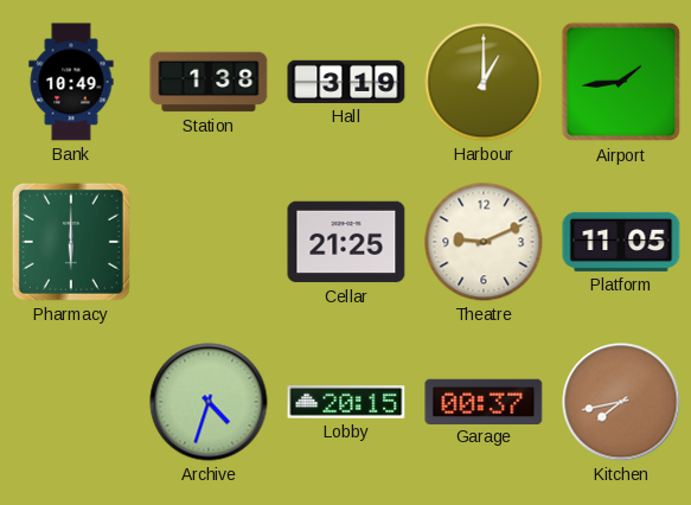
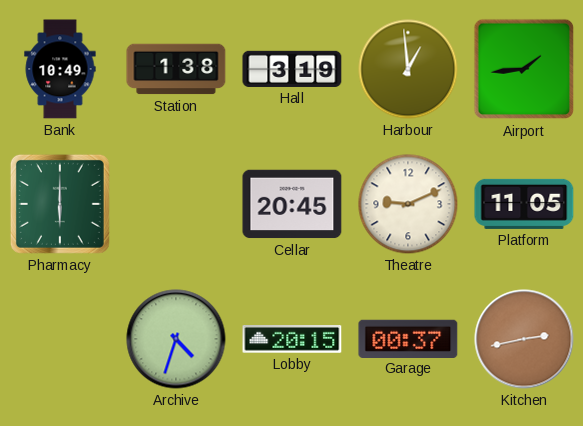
Harbour: 1:00 -> 12:59
Cellar: 21:25 -> 20:45
Kitchen: 7:43 -> 2:43
